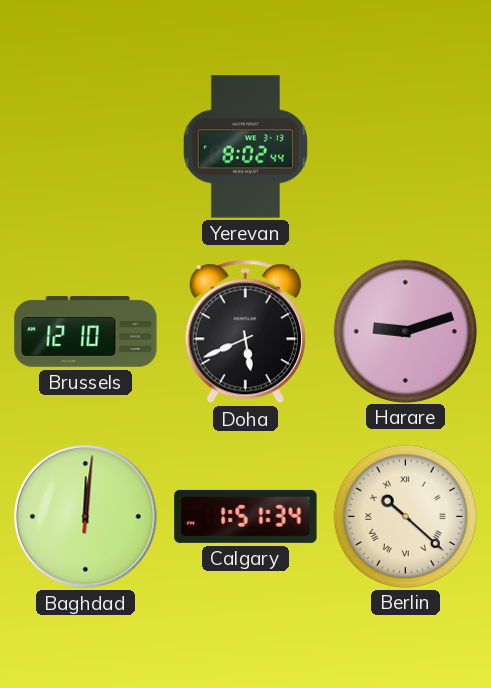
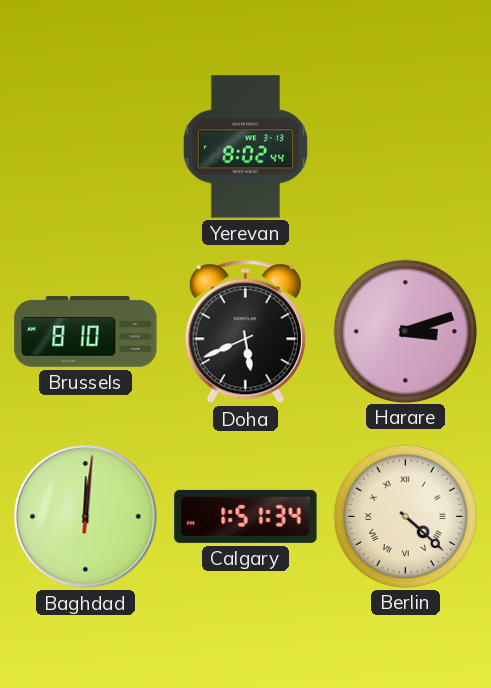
Brussels: 12:10 -> 8:10
Harare: 9:12 -> 3:12
Berlin: 10:22 -> 4:22
